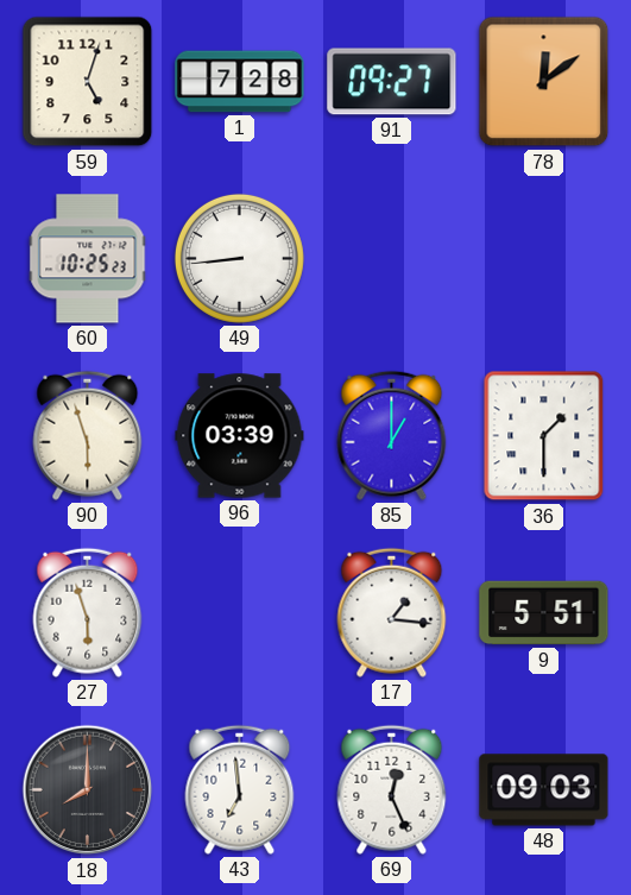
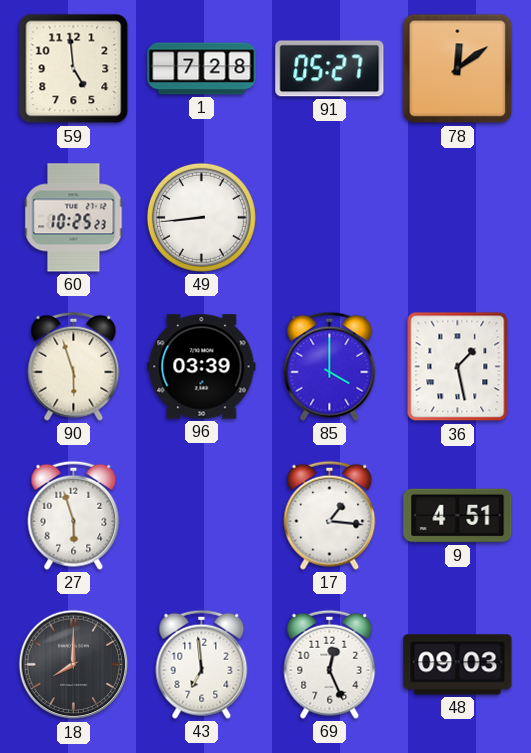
59: 5:03 -> 4:59
91: 09:27 -> 05:27
85: 1:00 -> 4:00
36: 1:30 -> 1:28
9: 5:51 -> 4:51
